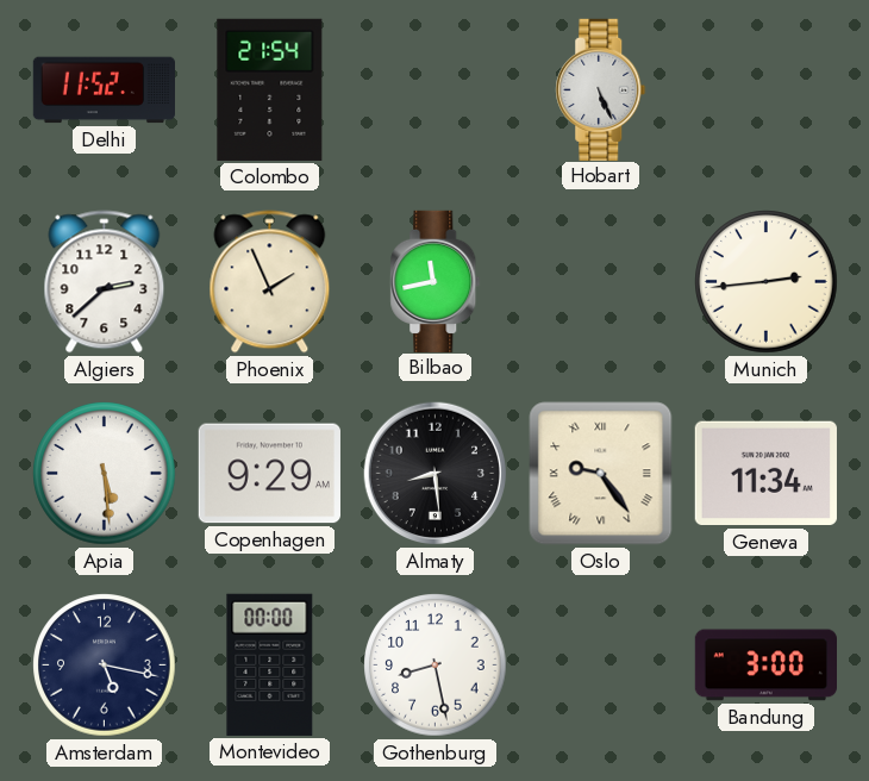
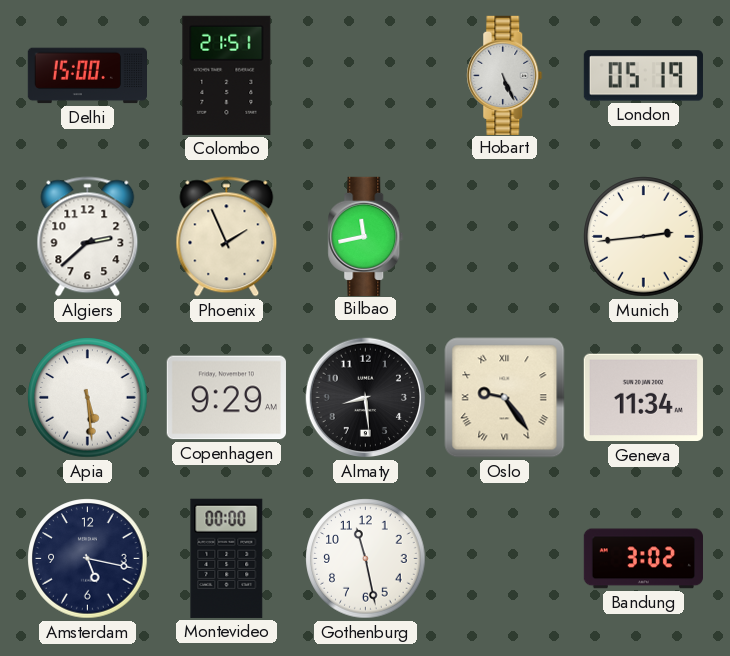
Delhi: 11:52 -> 15:00
Colombo: 21:54 -> 21:51
London: none -> 05:19
Gothenburg: 8:28 -> 11:28
Bandung: 3:00 -> 3:02
